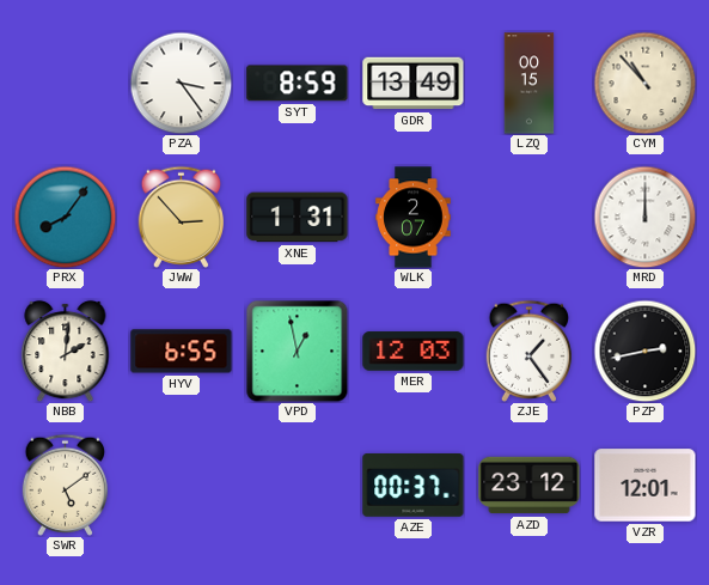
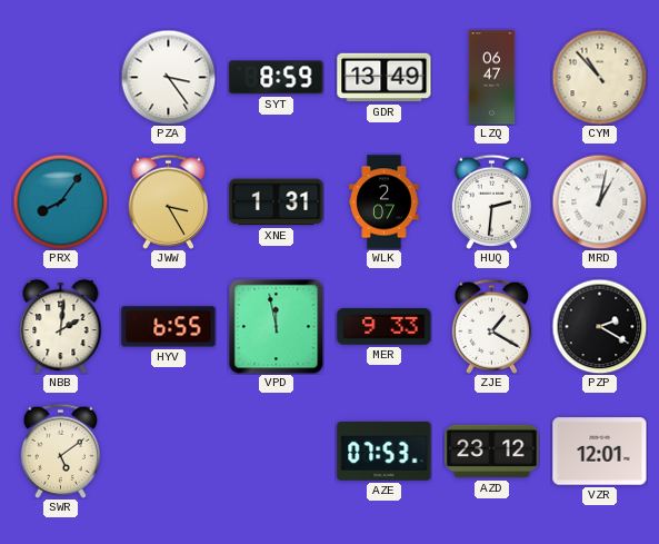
LZQ: 00:15 -> 06:47
JWW: 2:53 -> 3:25
HUQ: none -> 2:31
MRD: 12:00 -> 1:02
VPD: 12:58 -> 11:58
MER: 12:03 -> 9:33
ZJE: 1:24 -> 1:20
PZP: 2:43 -> 2:20
AZE: 00:37 -> 07:53
